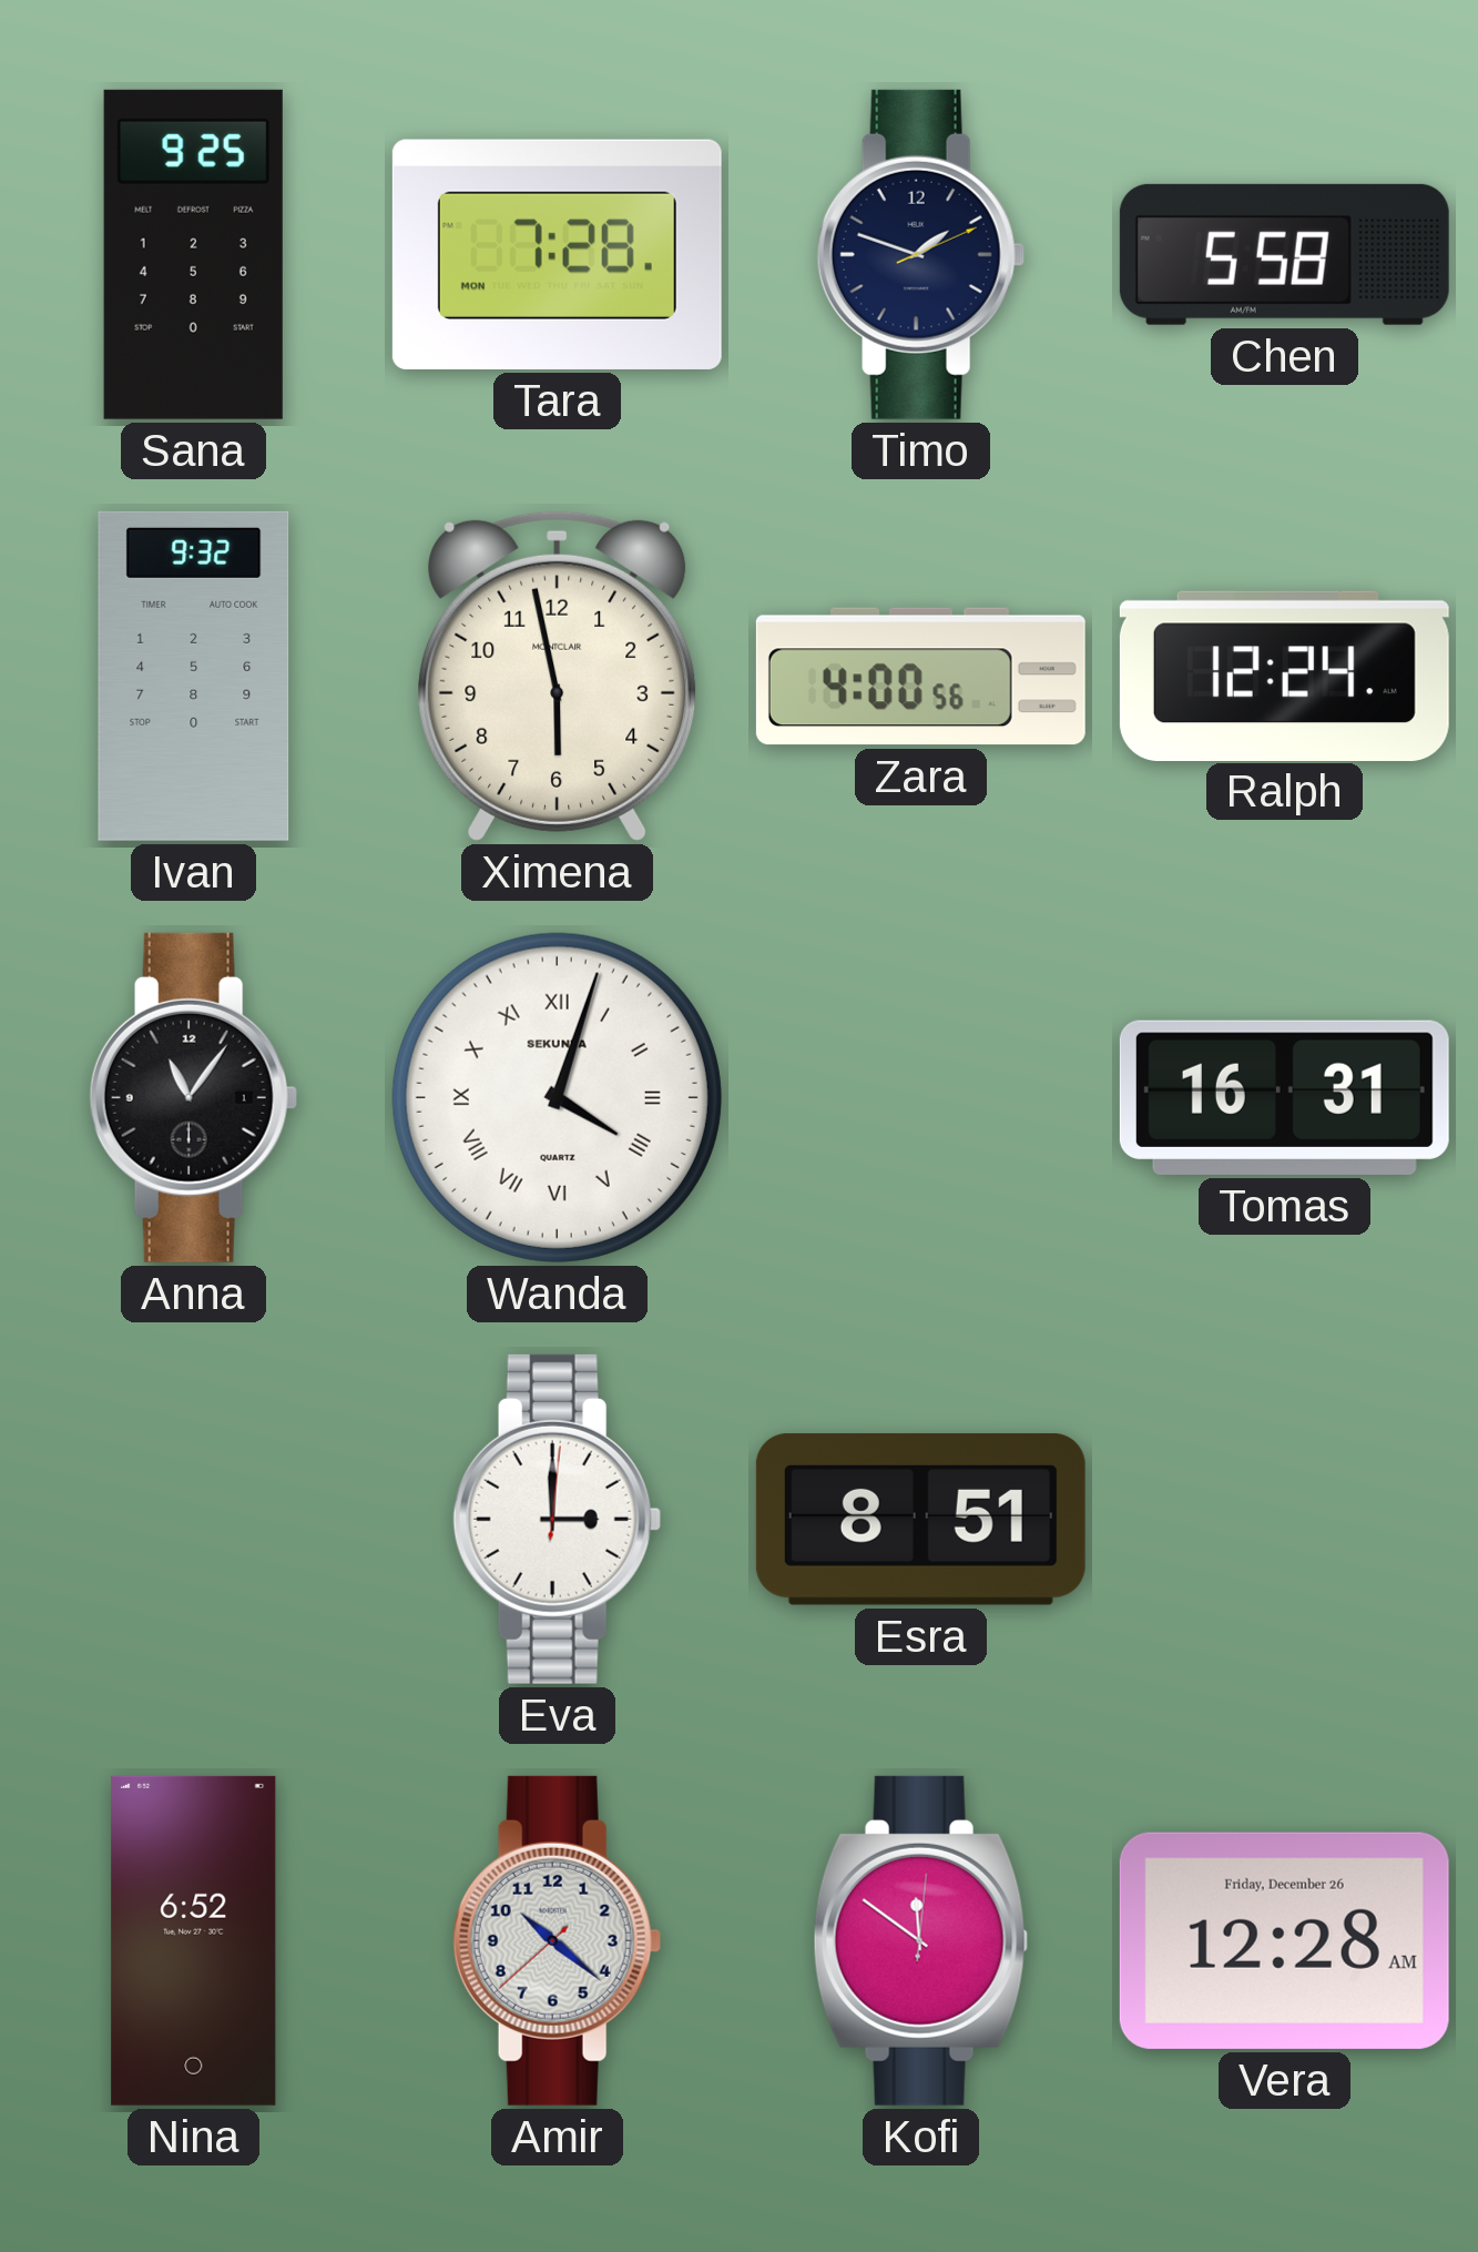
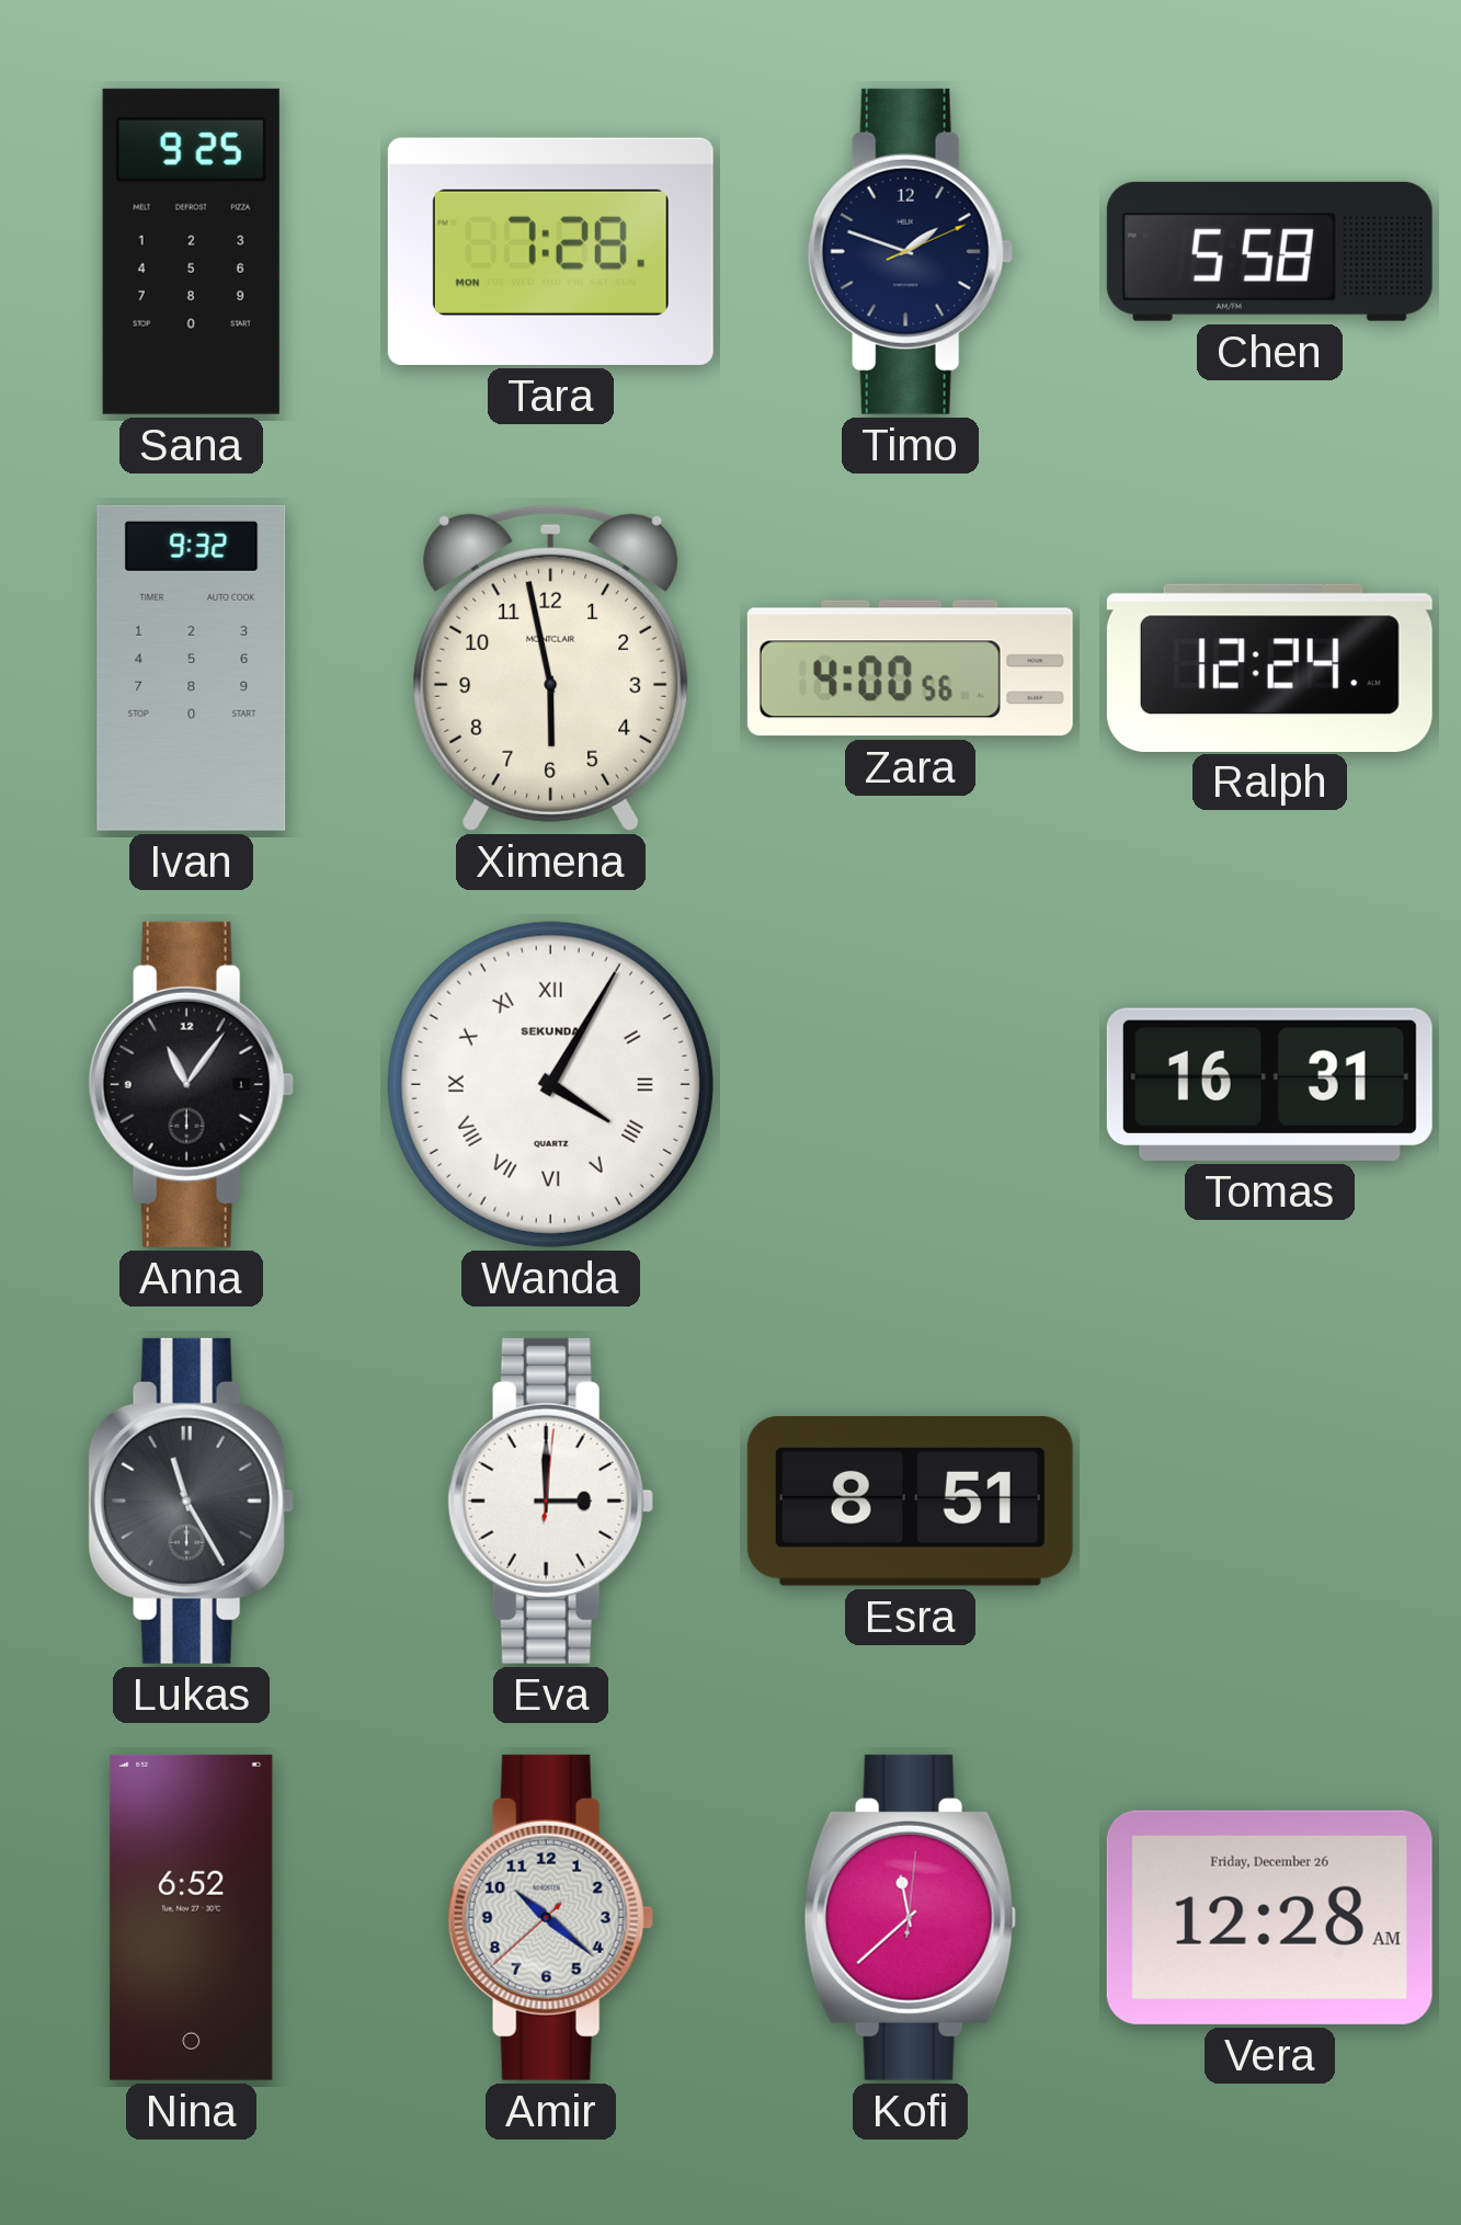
Wanda: 4:03 -> 4:05
Lukas: none -> 11:25
Kofi: 11:51 -> 11:38
